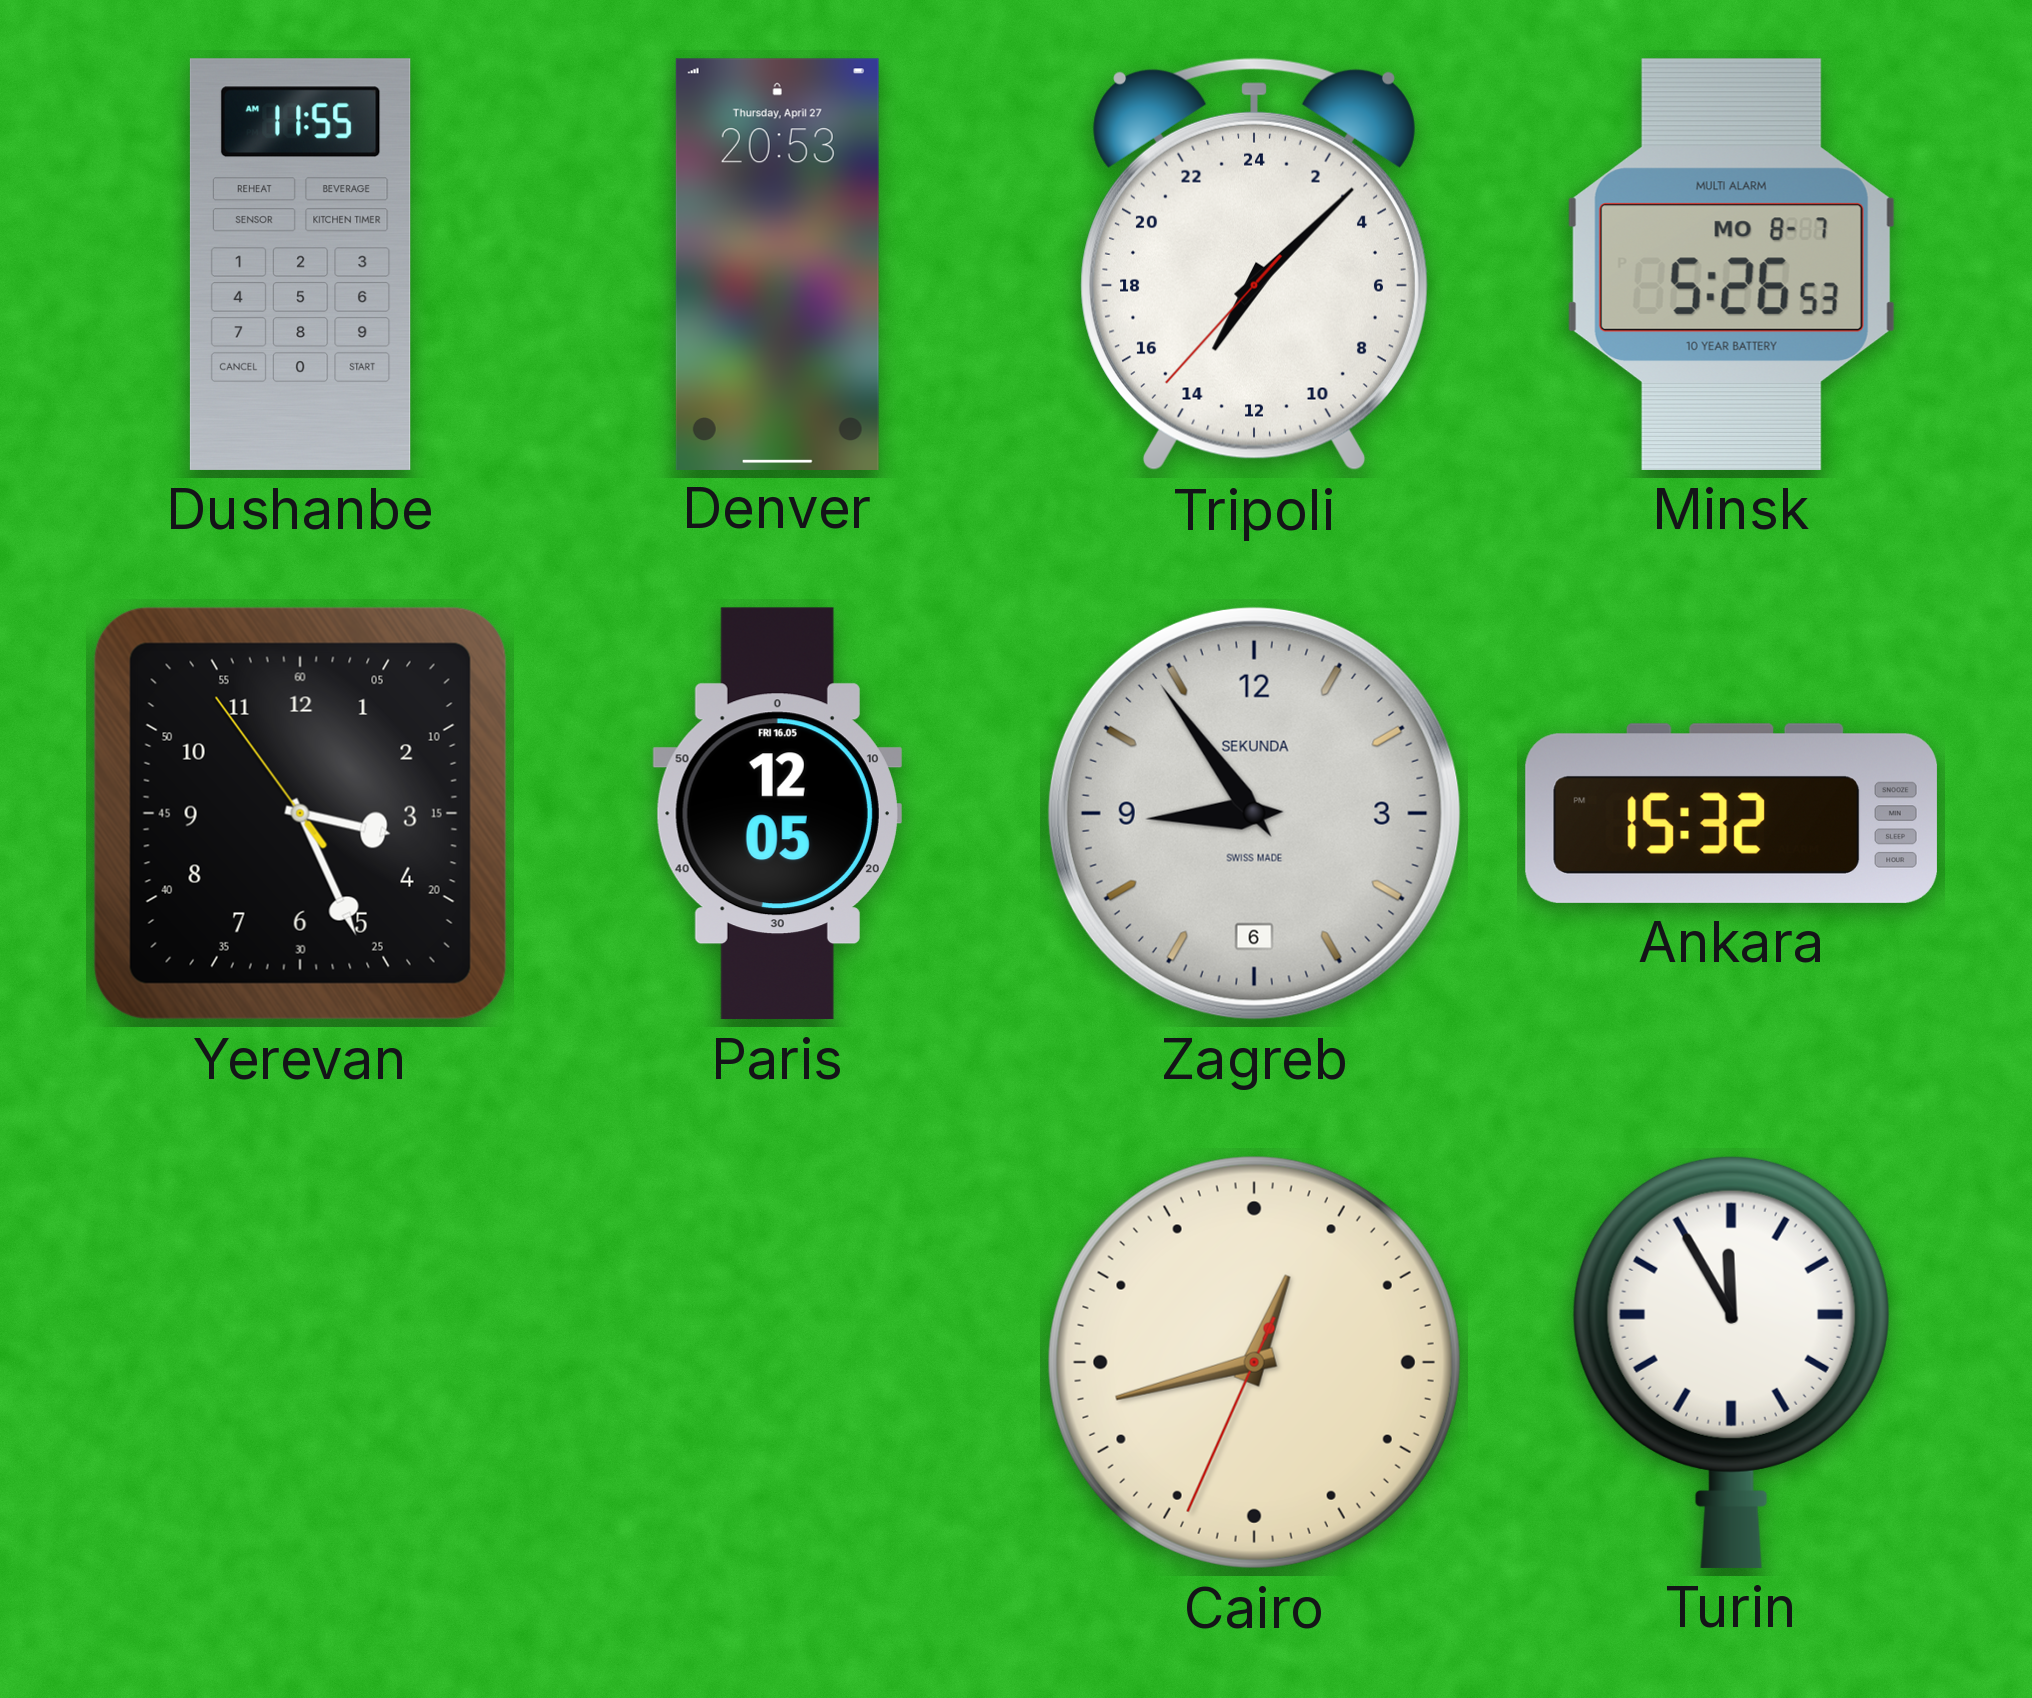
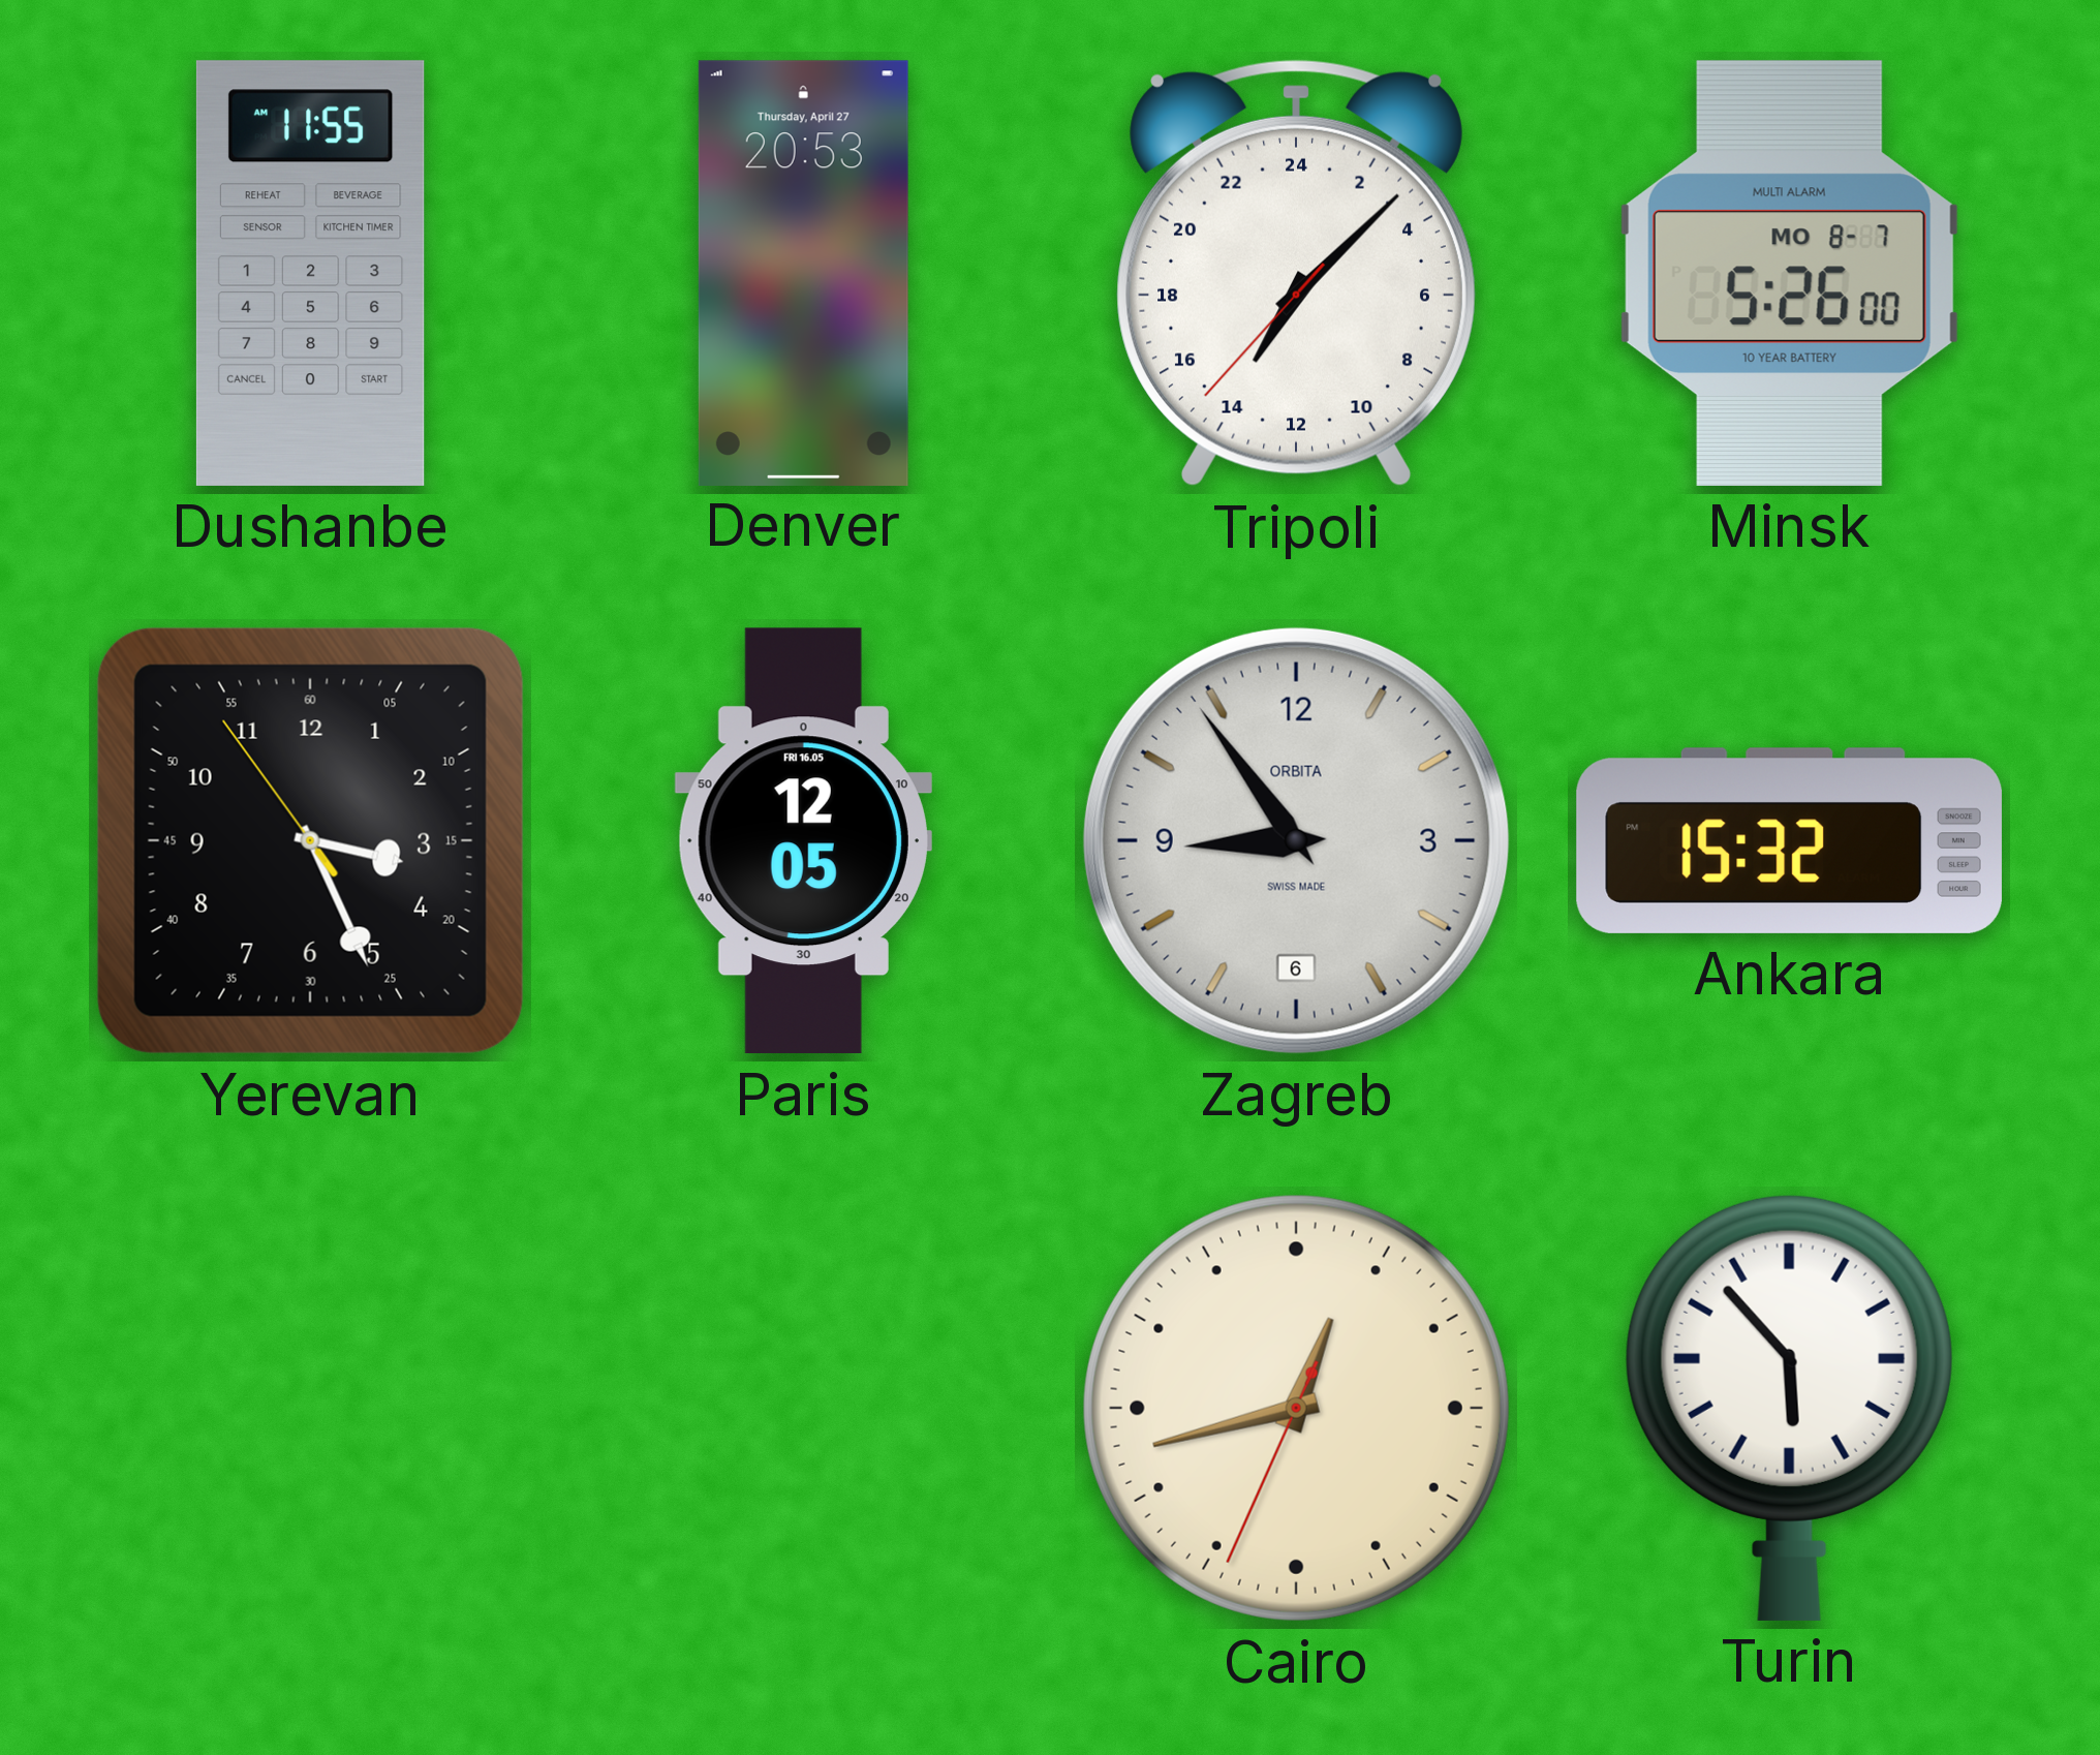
Minsk: 5:26:53 -> 5:26:00
Zagreb brand: SEKUNDA -> ORBITA
Turin: 11:55 -> 5:53
